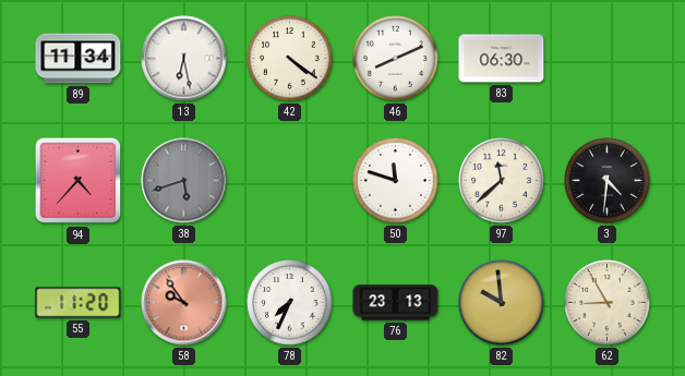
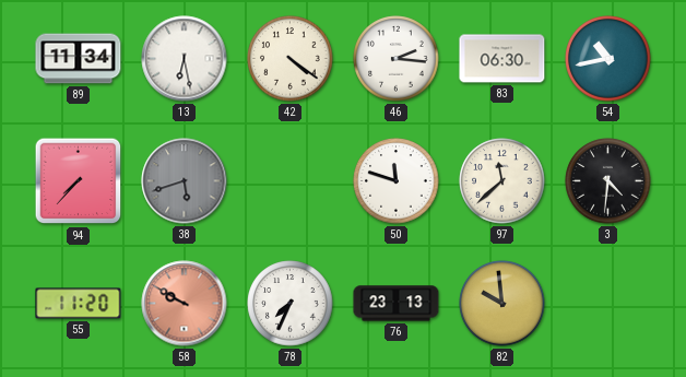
46: 8:11 -> 2:16
54: none -> 10:43
94: 4:37 -> 7:37
58: 9:54 -> 9:50
62: 8:55 -> none
